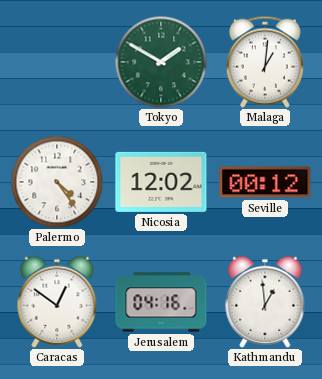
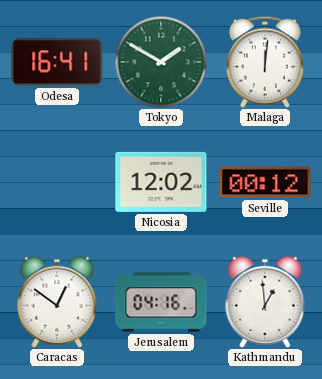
Odesa: none -> 16:41
Malaga: 1:01 -> 12:01
Palermo: 4:24 -> none
